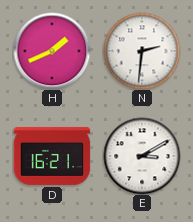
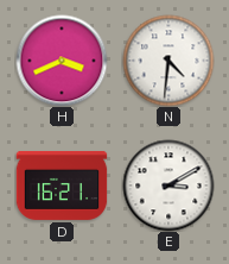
H: 1:41 -> 3:41
N: 2:31 -> 4:31
